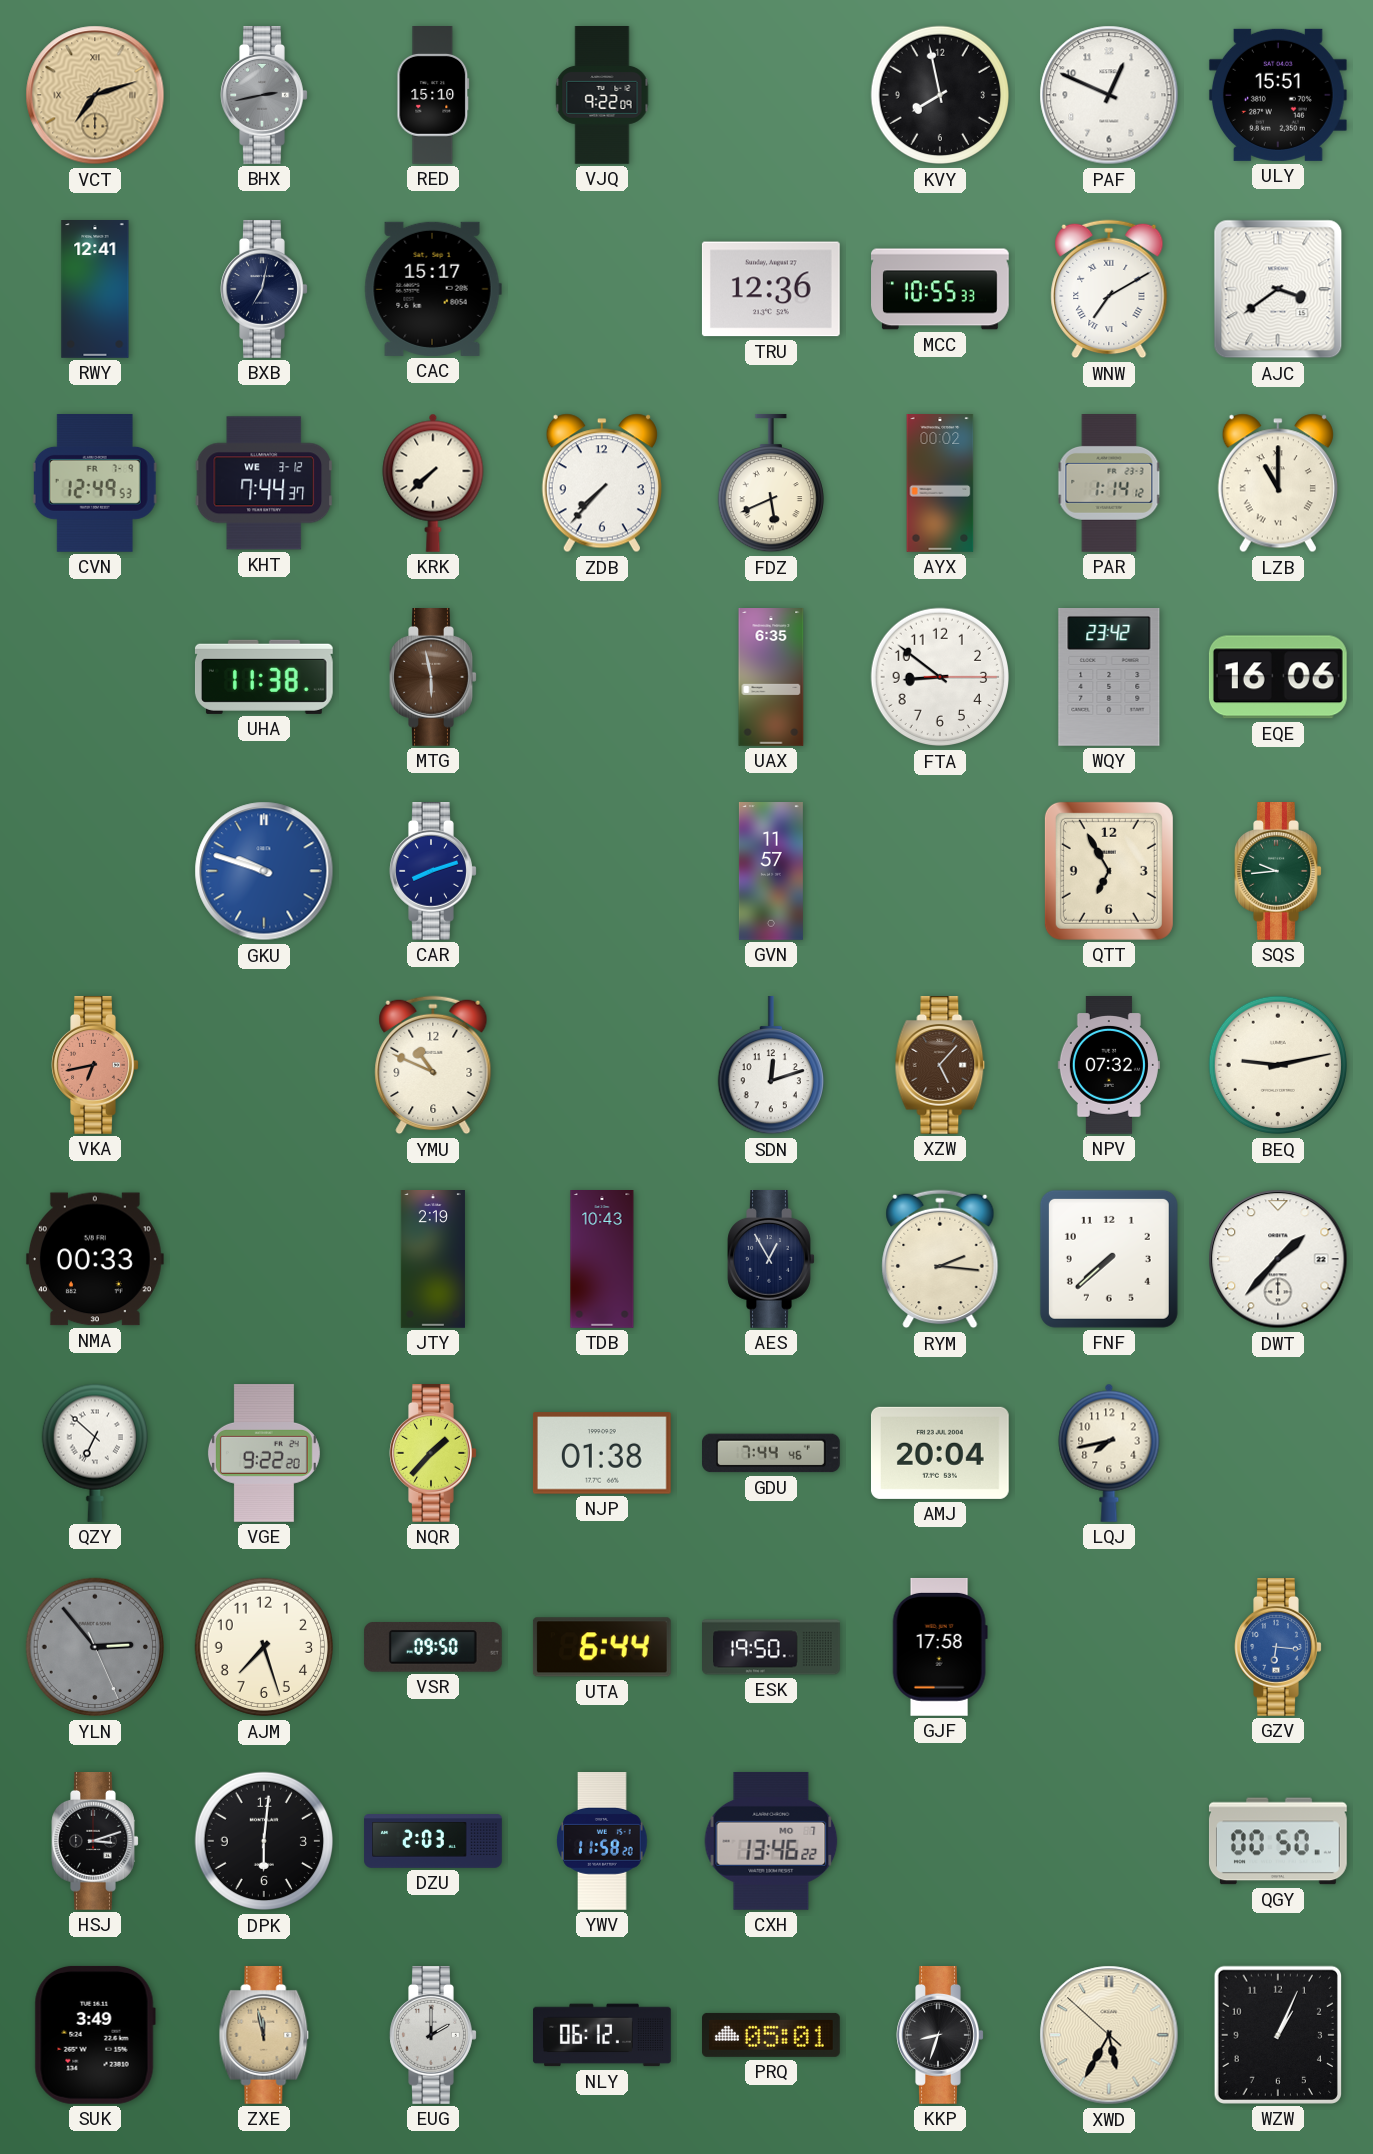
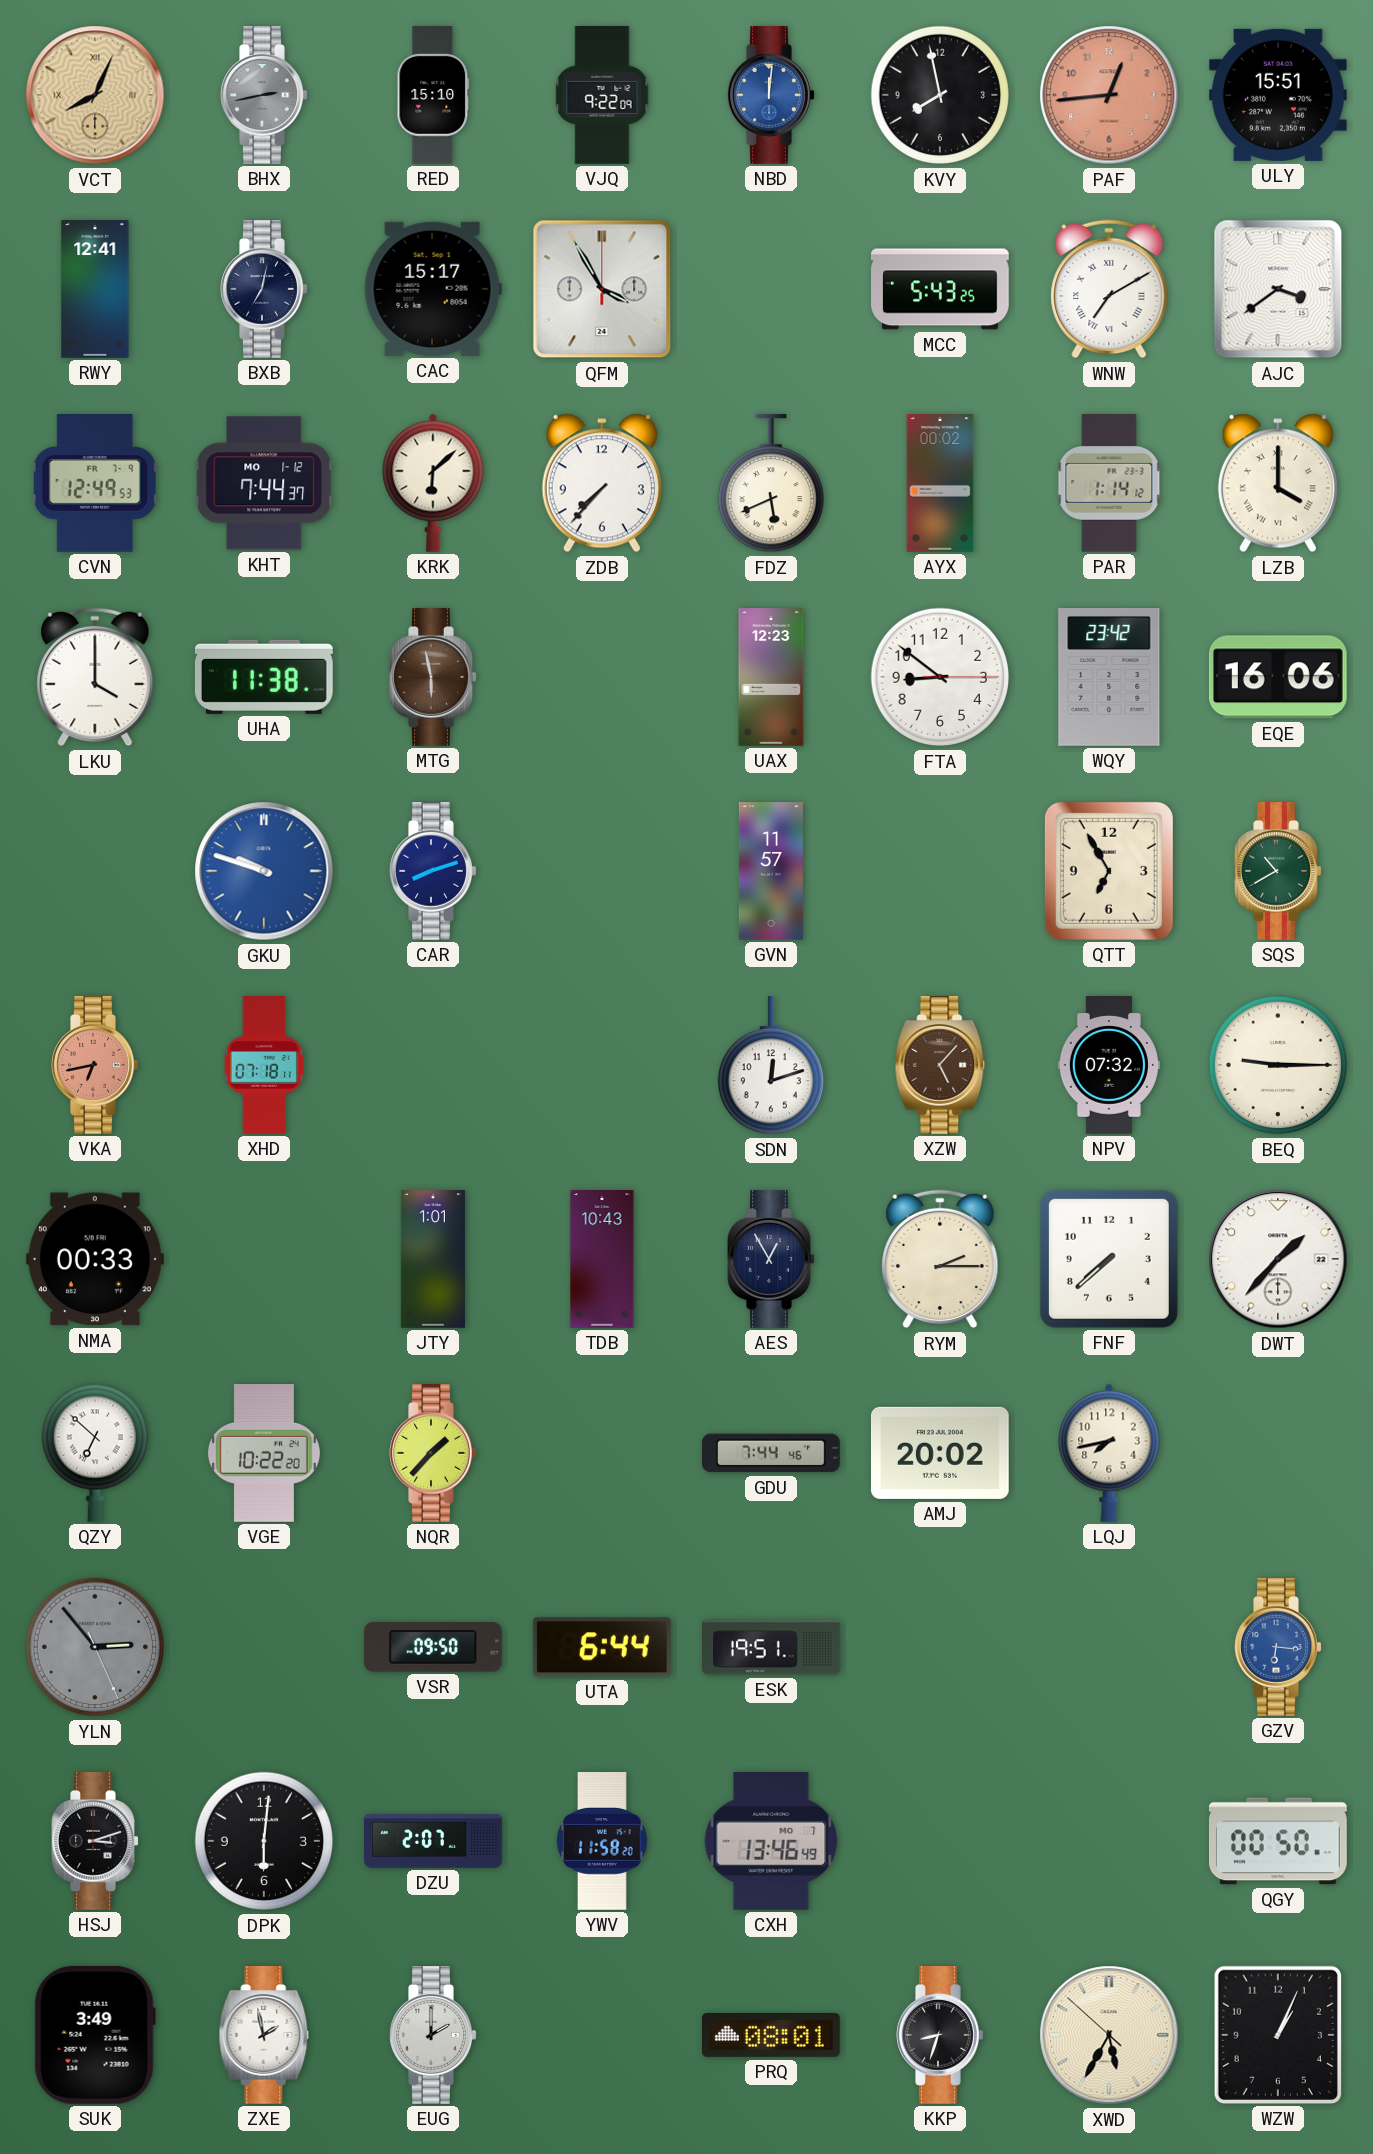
VCT: 7:12 -> 8:04
NBD: none -> 12:01
PAF: 12:49 -> 12:44
PAF dial: white -> salmon
QFM: none -> 3:55
TRU: 12:36 -> none
MCC: 10:55 -> 5:43
KHT date: WE 3-12 -> MO 1-12
KRK: 7:38 -> 6:08
LZB: 11:00 -> 4:00
LKU: none -> 4:00
UAX: 6:35 -> 12:23
SQS: 9:44 -> 10:40
XHD: none -> 07:18
YMU: 10:49 -> none
BEQ: 9:13 -> 9:15
JTY: 2:19 -> 1:01
RYM: 2:16 -> 2:15
VGE: 9:22 -> 10:22
NJP: 01:38 -> none
AMJ: 20:04 -> 20:02
AJM: 7:27 -> none
ESK: 19:50 -> 19:51
GJF: 17:58 -> none
DZU: 2:03 -> 2:07
CXH: 13:46:22 -> 13:46:49
ZXE: 11:58 -> 1:58
ZXE dial: champagne -> white
NLY: 06:12 -> none
PRQ: 05:01 -> 08:01
